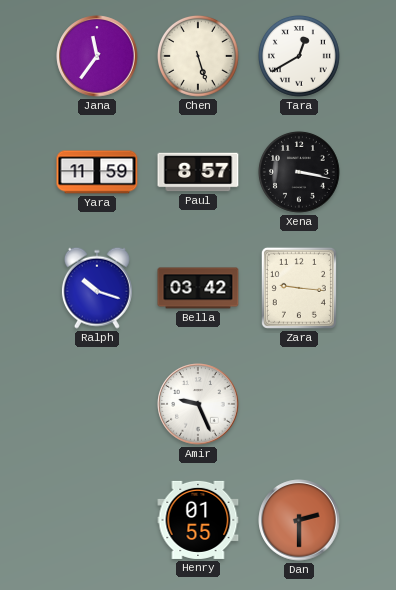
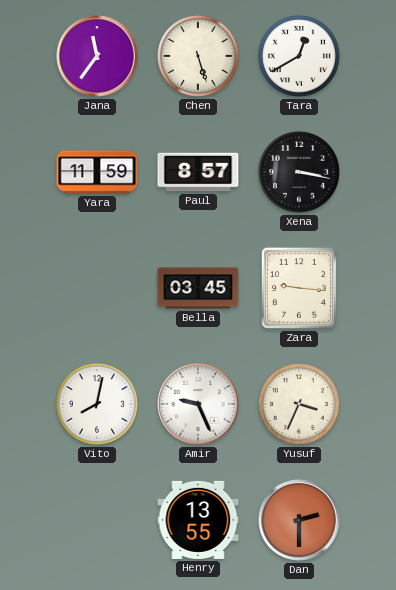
Ralph: 10:18 -> none
Bella: 03:42 -> 03:45
Vito: none -> 8:02
Yusuf: none -> 3:34
Henry: 01:55 -> 13:55
